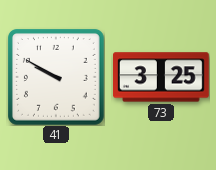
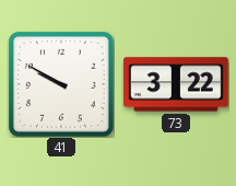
73: 3:25 -> 3:22
